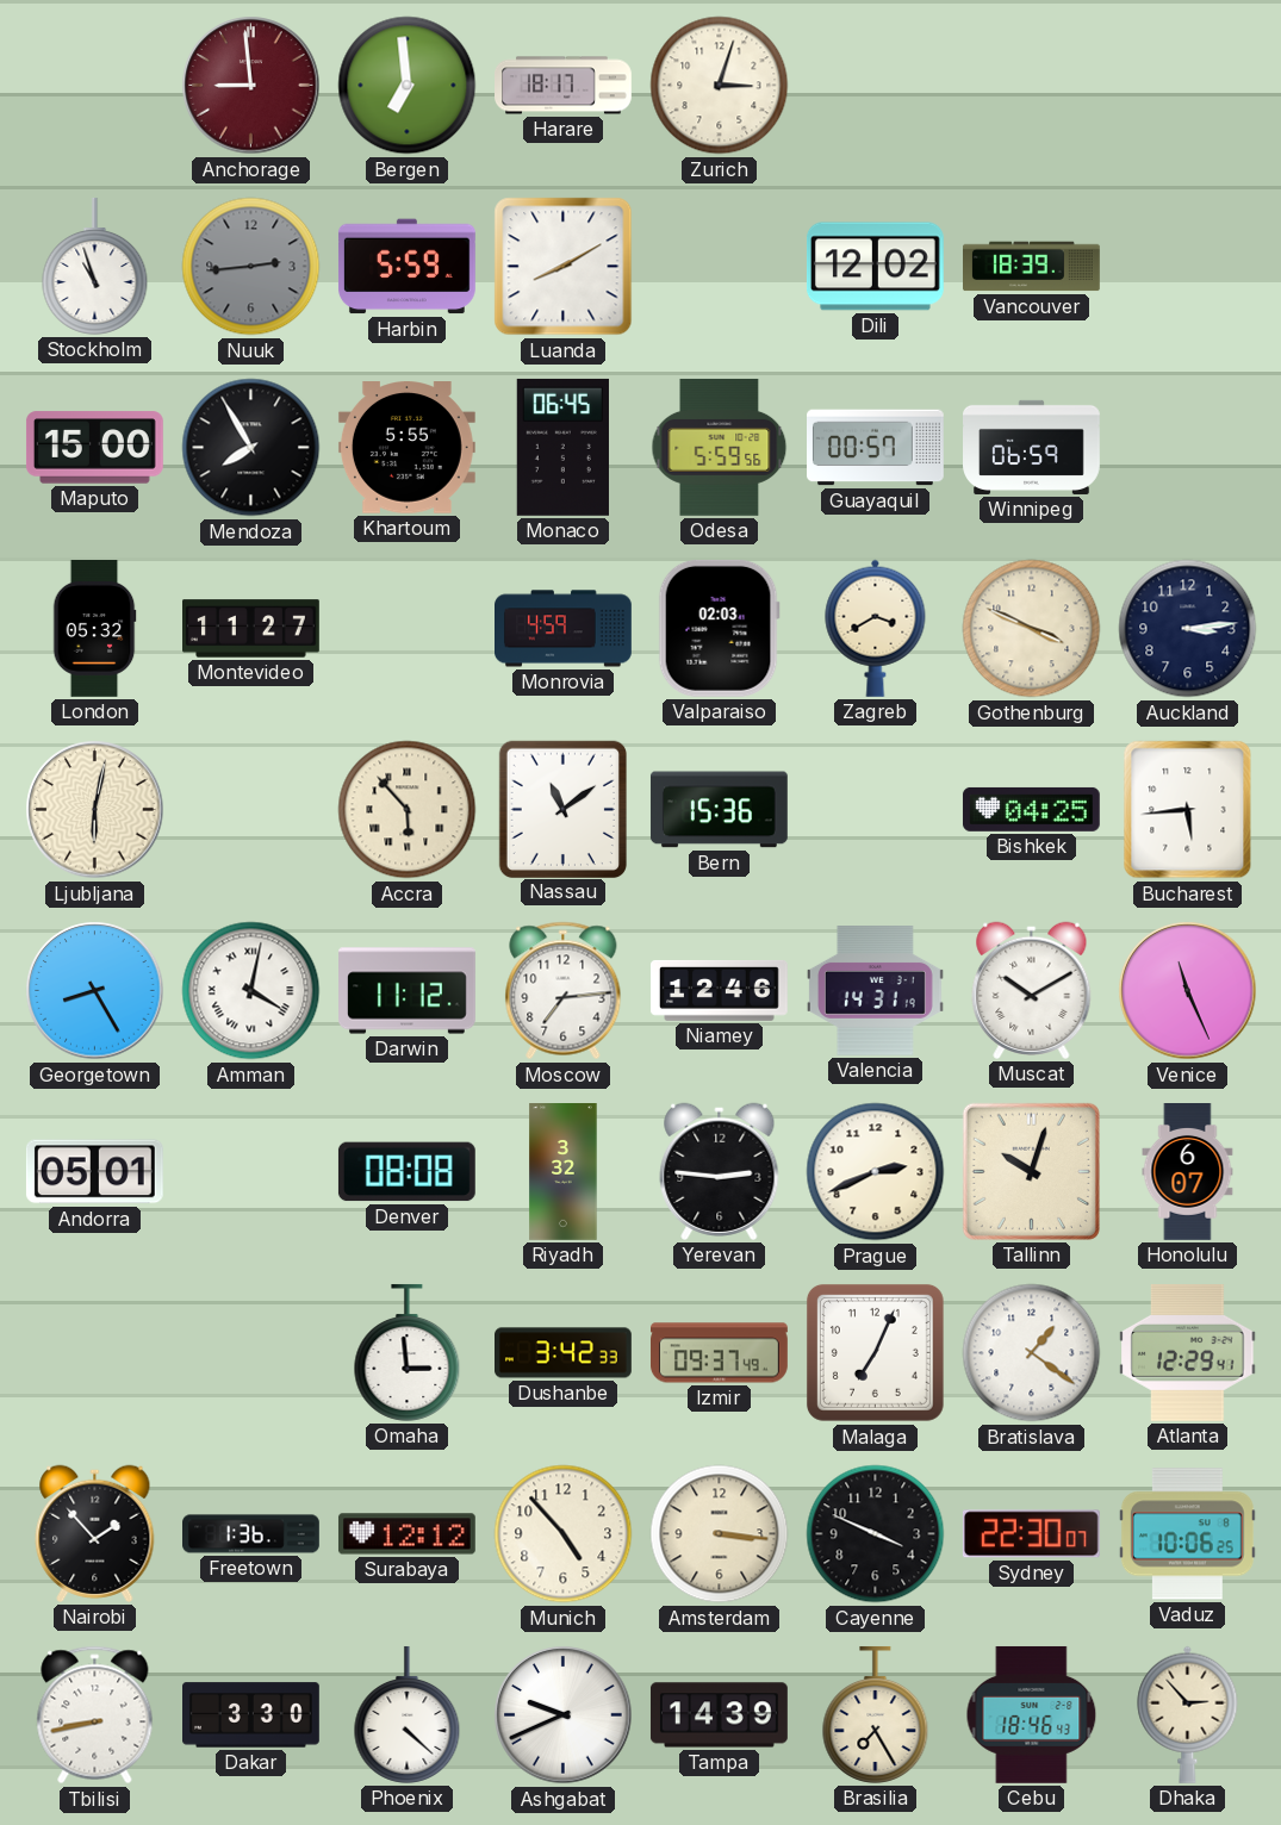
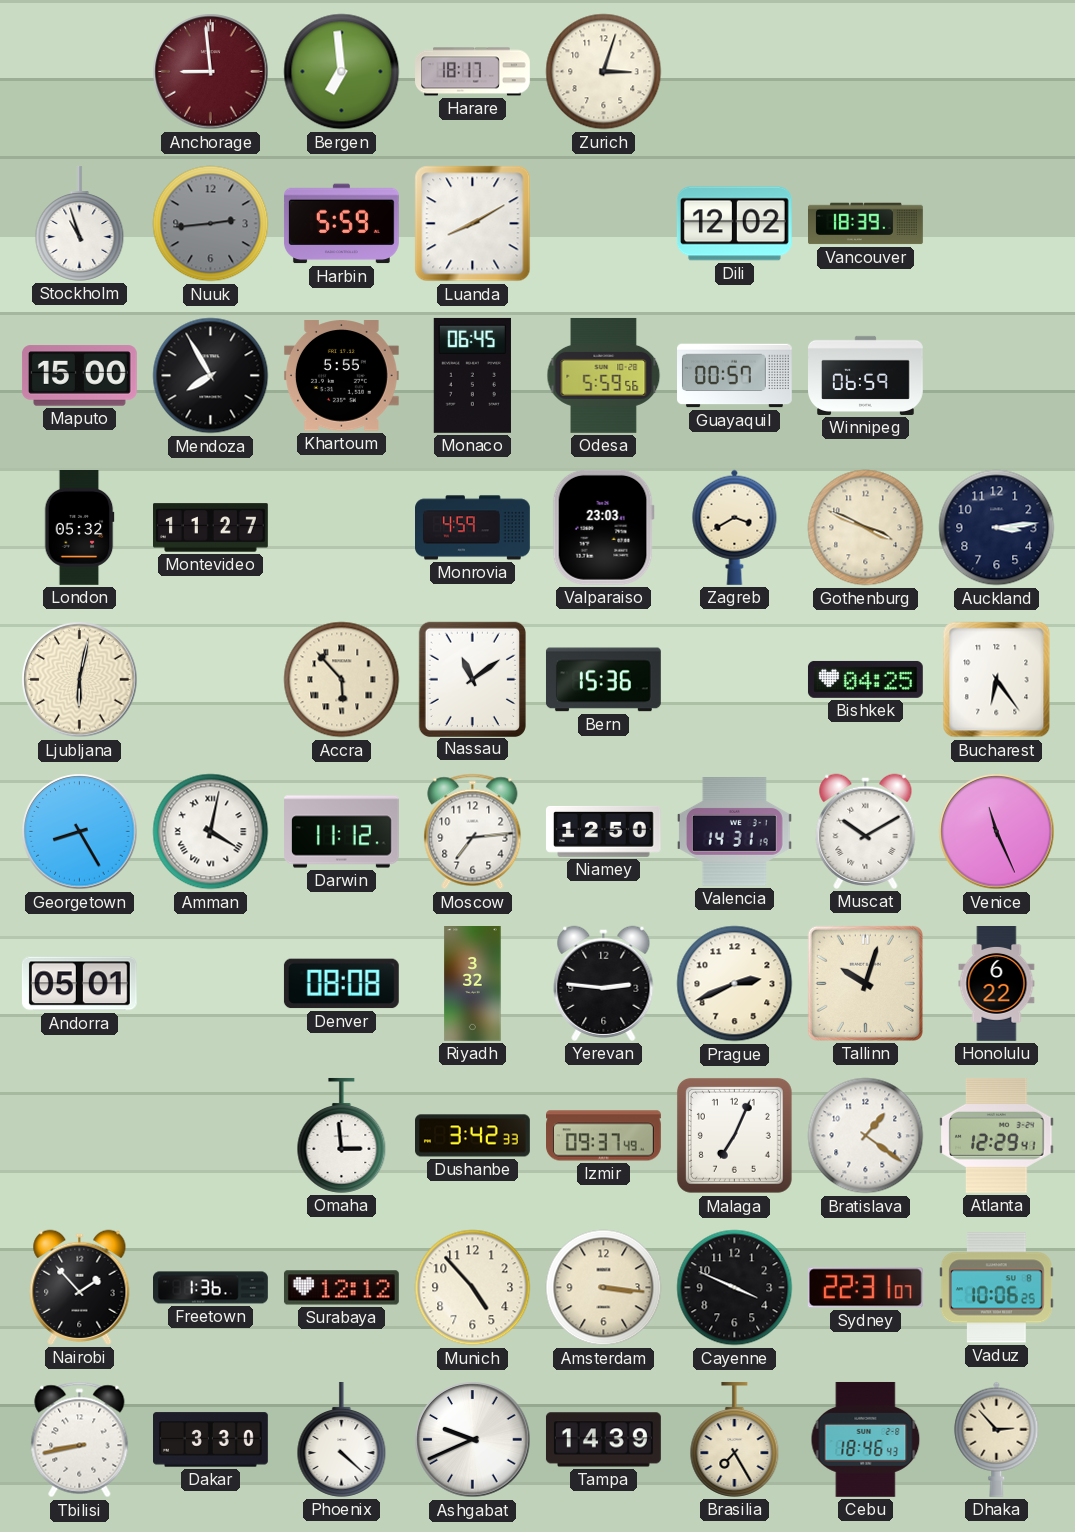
Valparaiso: 02:03 -> 23:03
Bucharest: 5:44 -> 6:24
Niamey: 12:46 -> 12:50
Honolulu: 6:07 -> 6:22
Sydney: 22:30 -> 22:31
